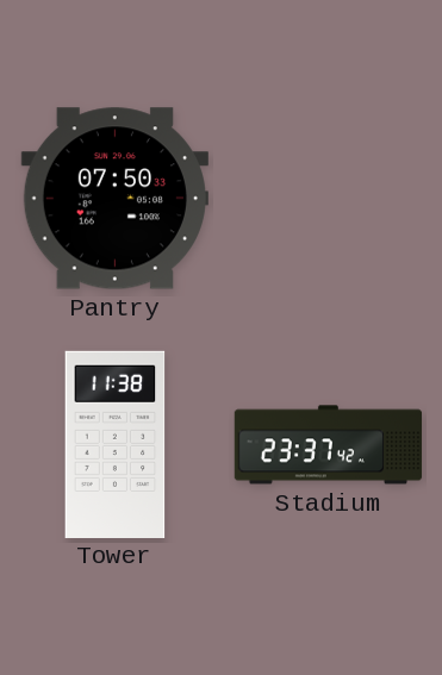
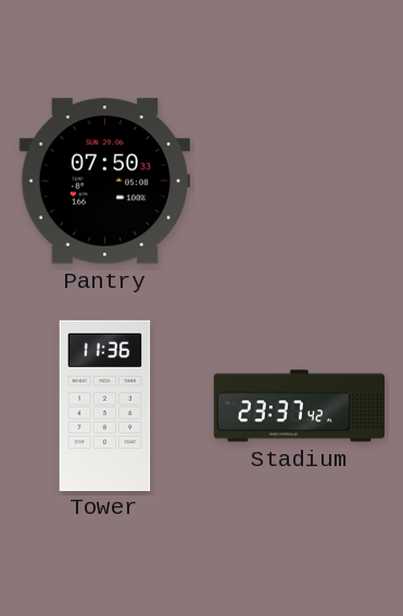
Tower: 11:38 -> 11:36
